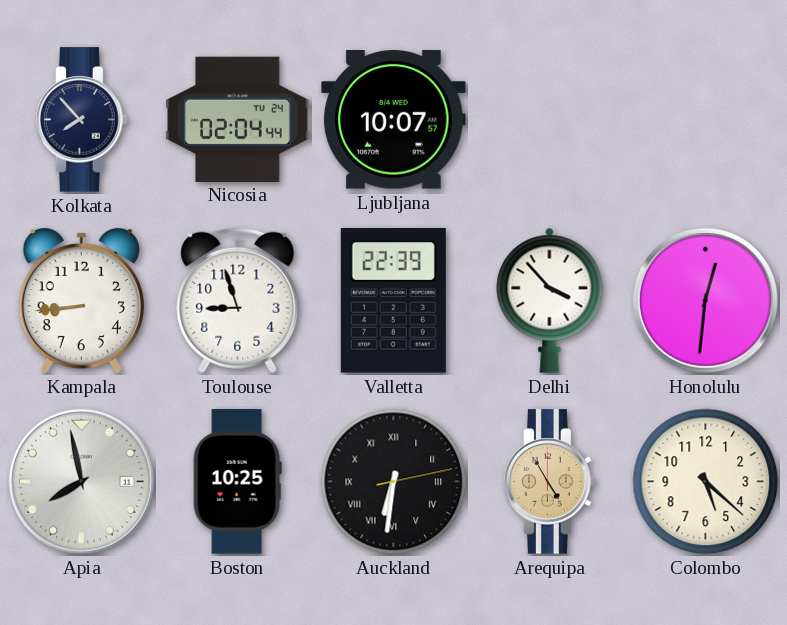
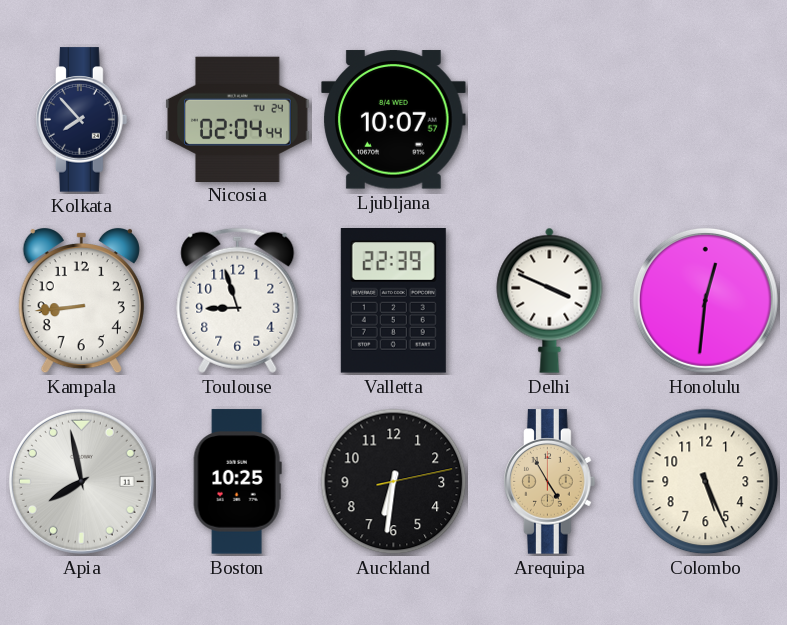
Delhi: 3:53 -> 3:49
Auckland numerals: Roman -> Arabic
Colombo: 5:22 -> 5:26
